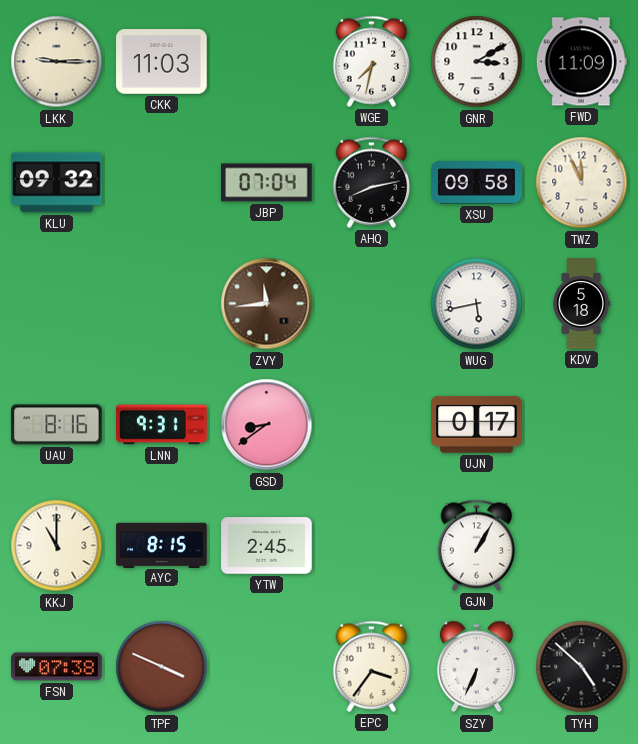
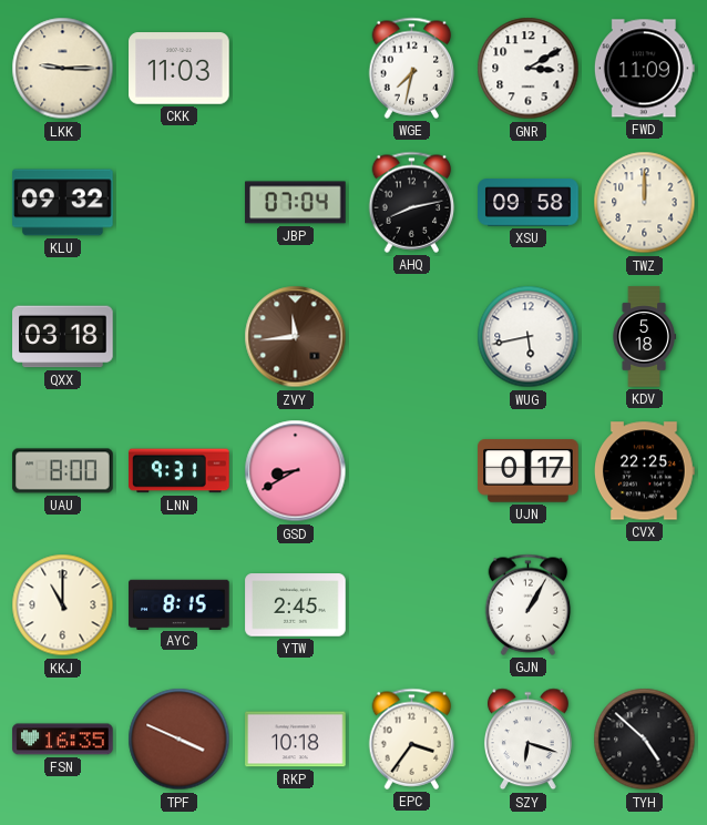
TWZ: 11:56 -> 12:00
QXX: none -> 03:18
UAU: 8:16 -> 8:00
GSD: 8:39 -> 8:40
CVX: none -> 22:25
FSN: 07:38 -> 16:35
RKP: none -> 10:18
SZY: 6:34 -> 6:18
